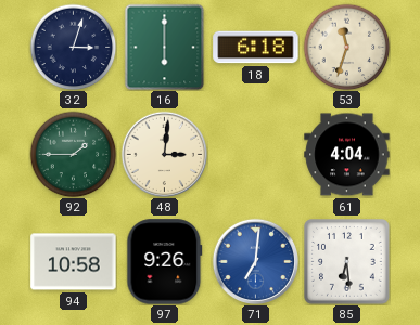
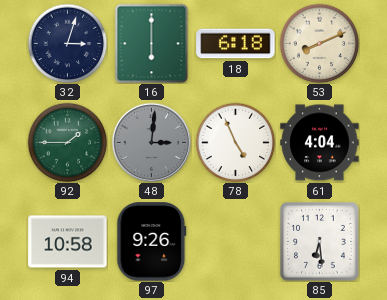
53: 11:33 -> 8:11
48 dial: cream -> grey
78: none -> 4:56
71: 7:01 -> none
